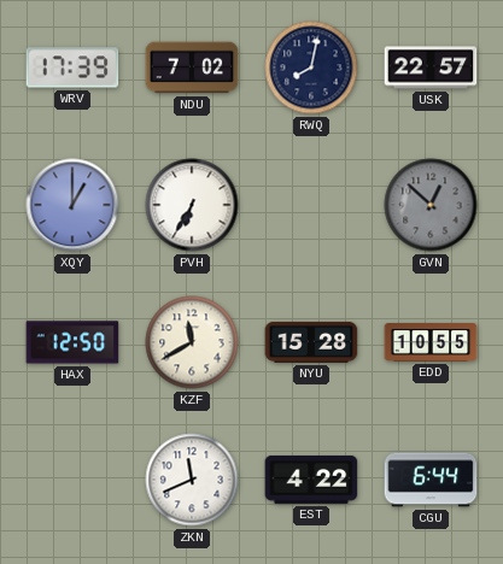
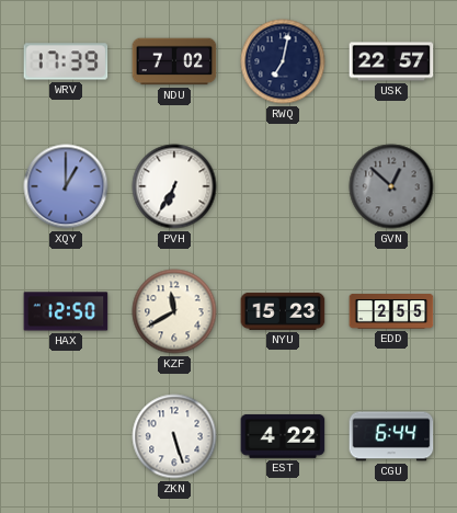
RWQ: 8:02 -> 7:02
NYU: 15:28 -> 15:23
EDD: 10:55 -> 2:55
ZKN: 11:41 -> 5:27
